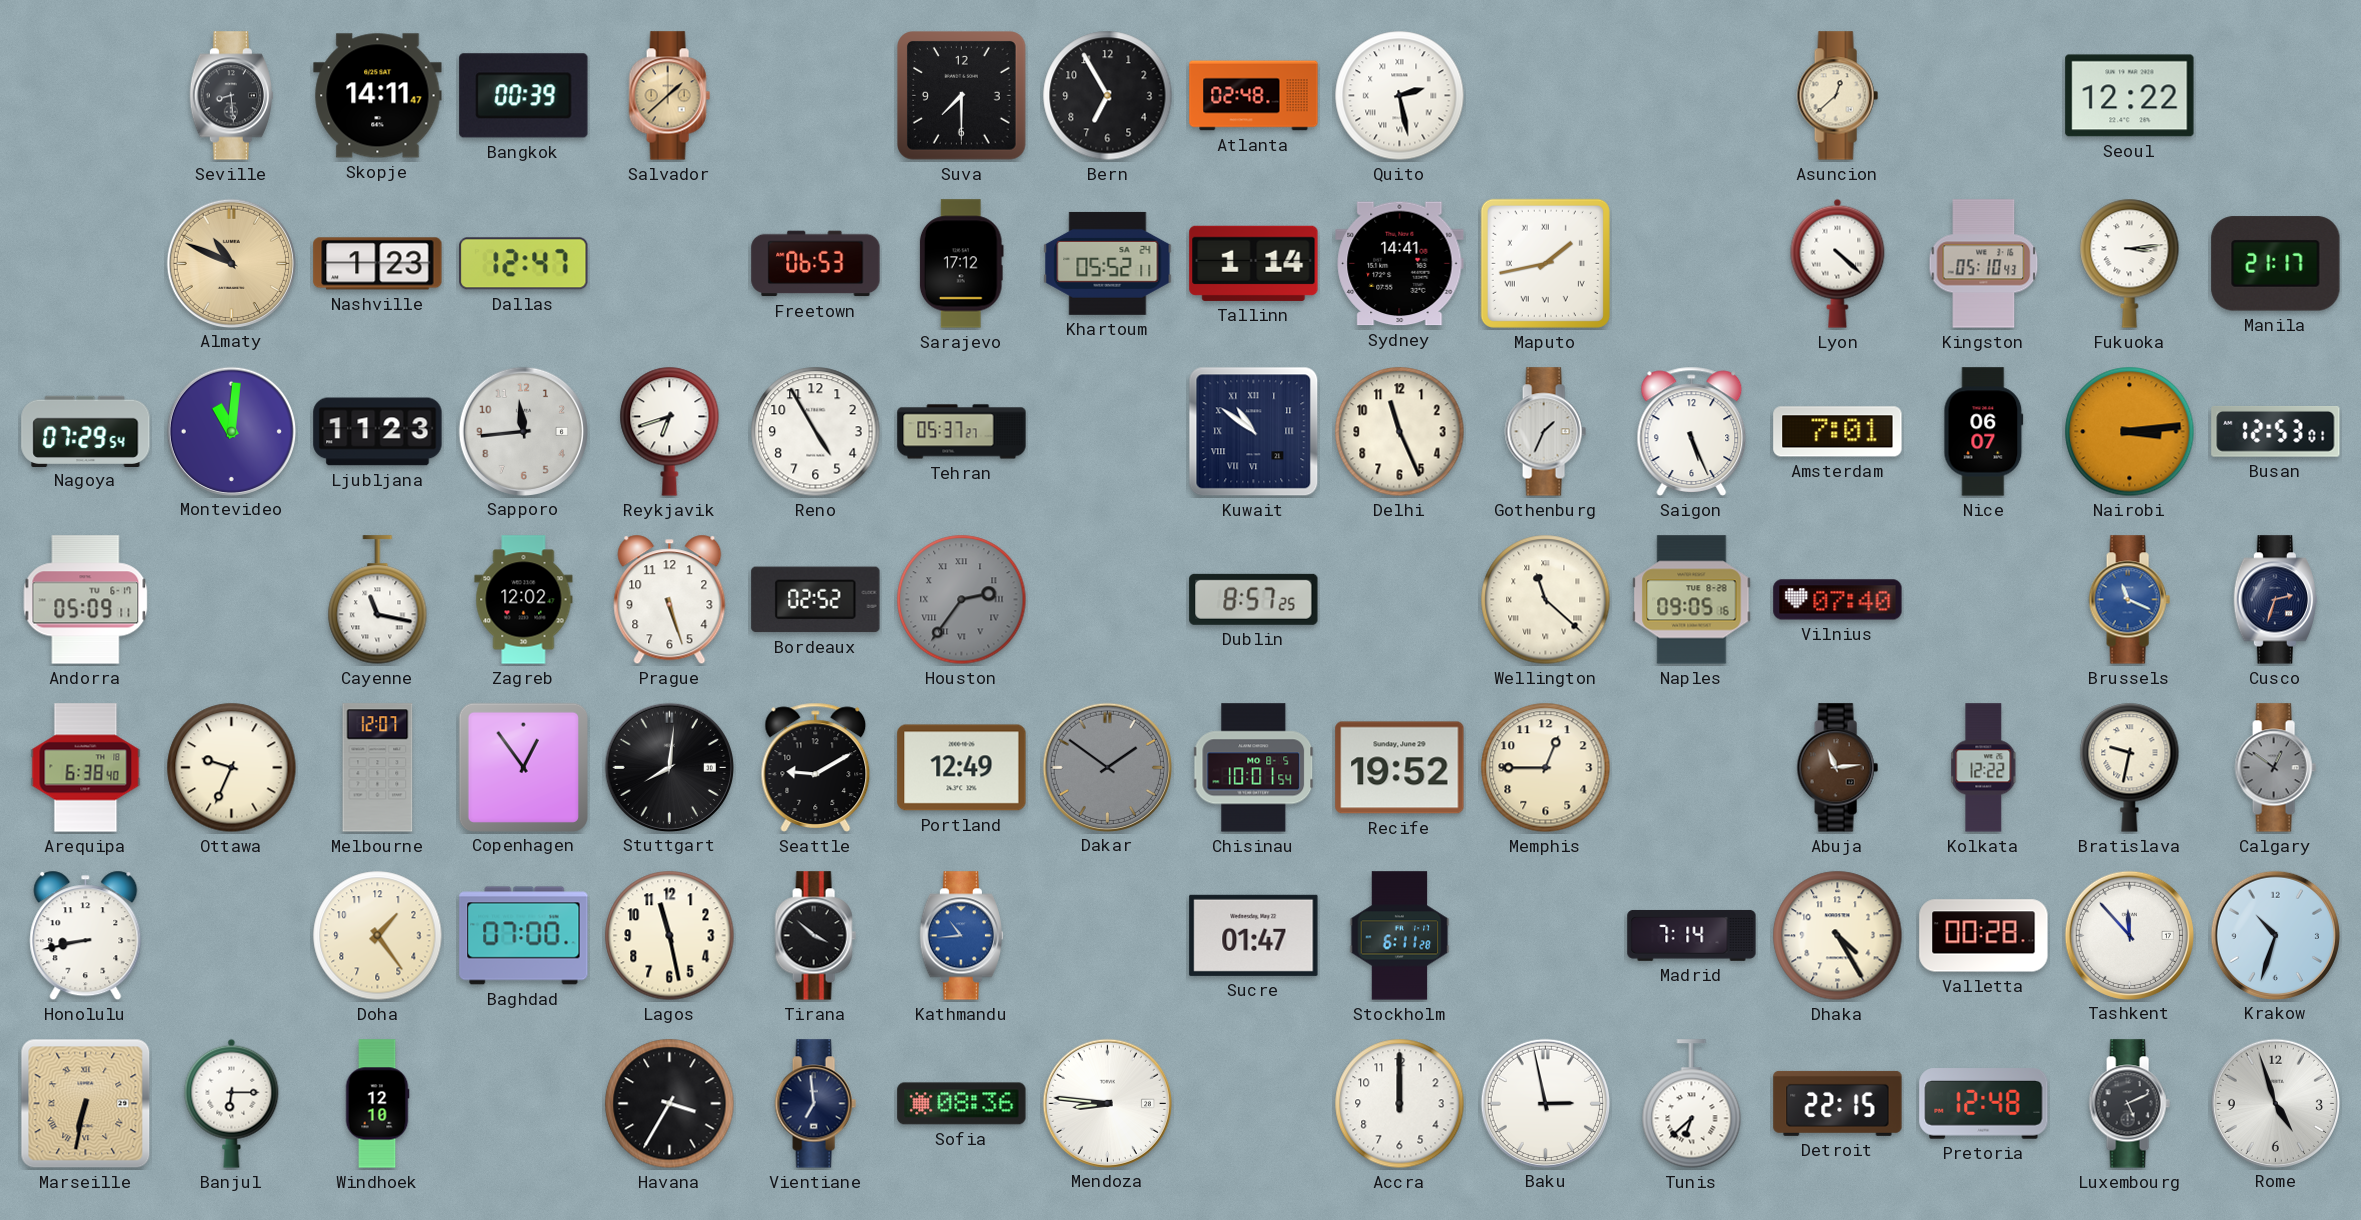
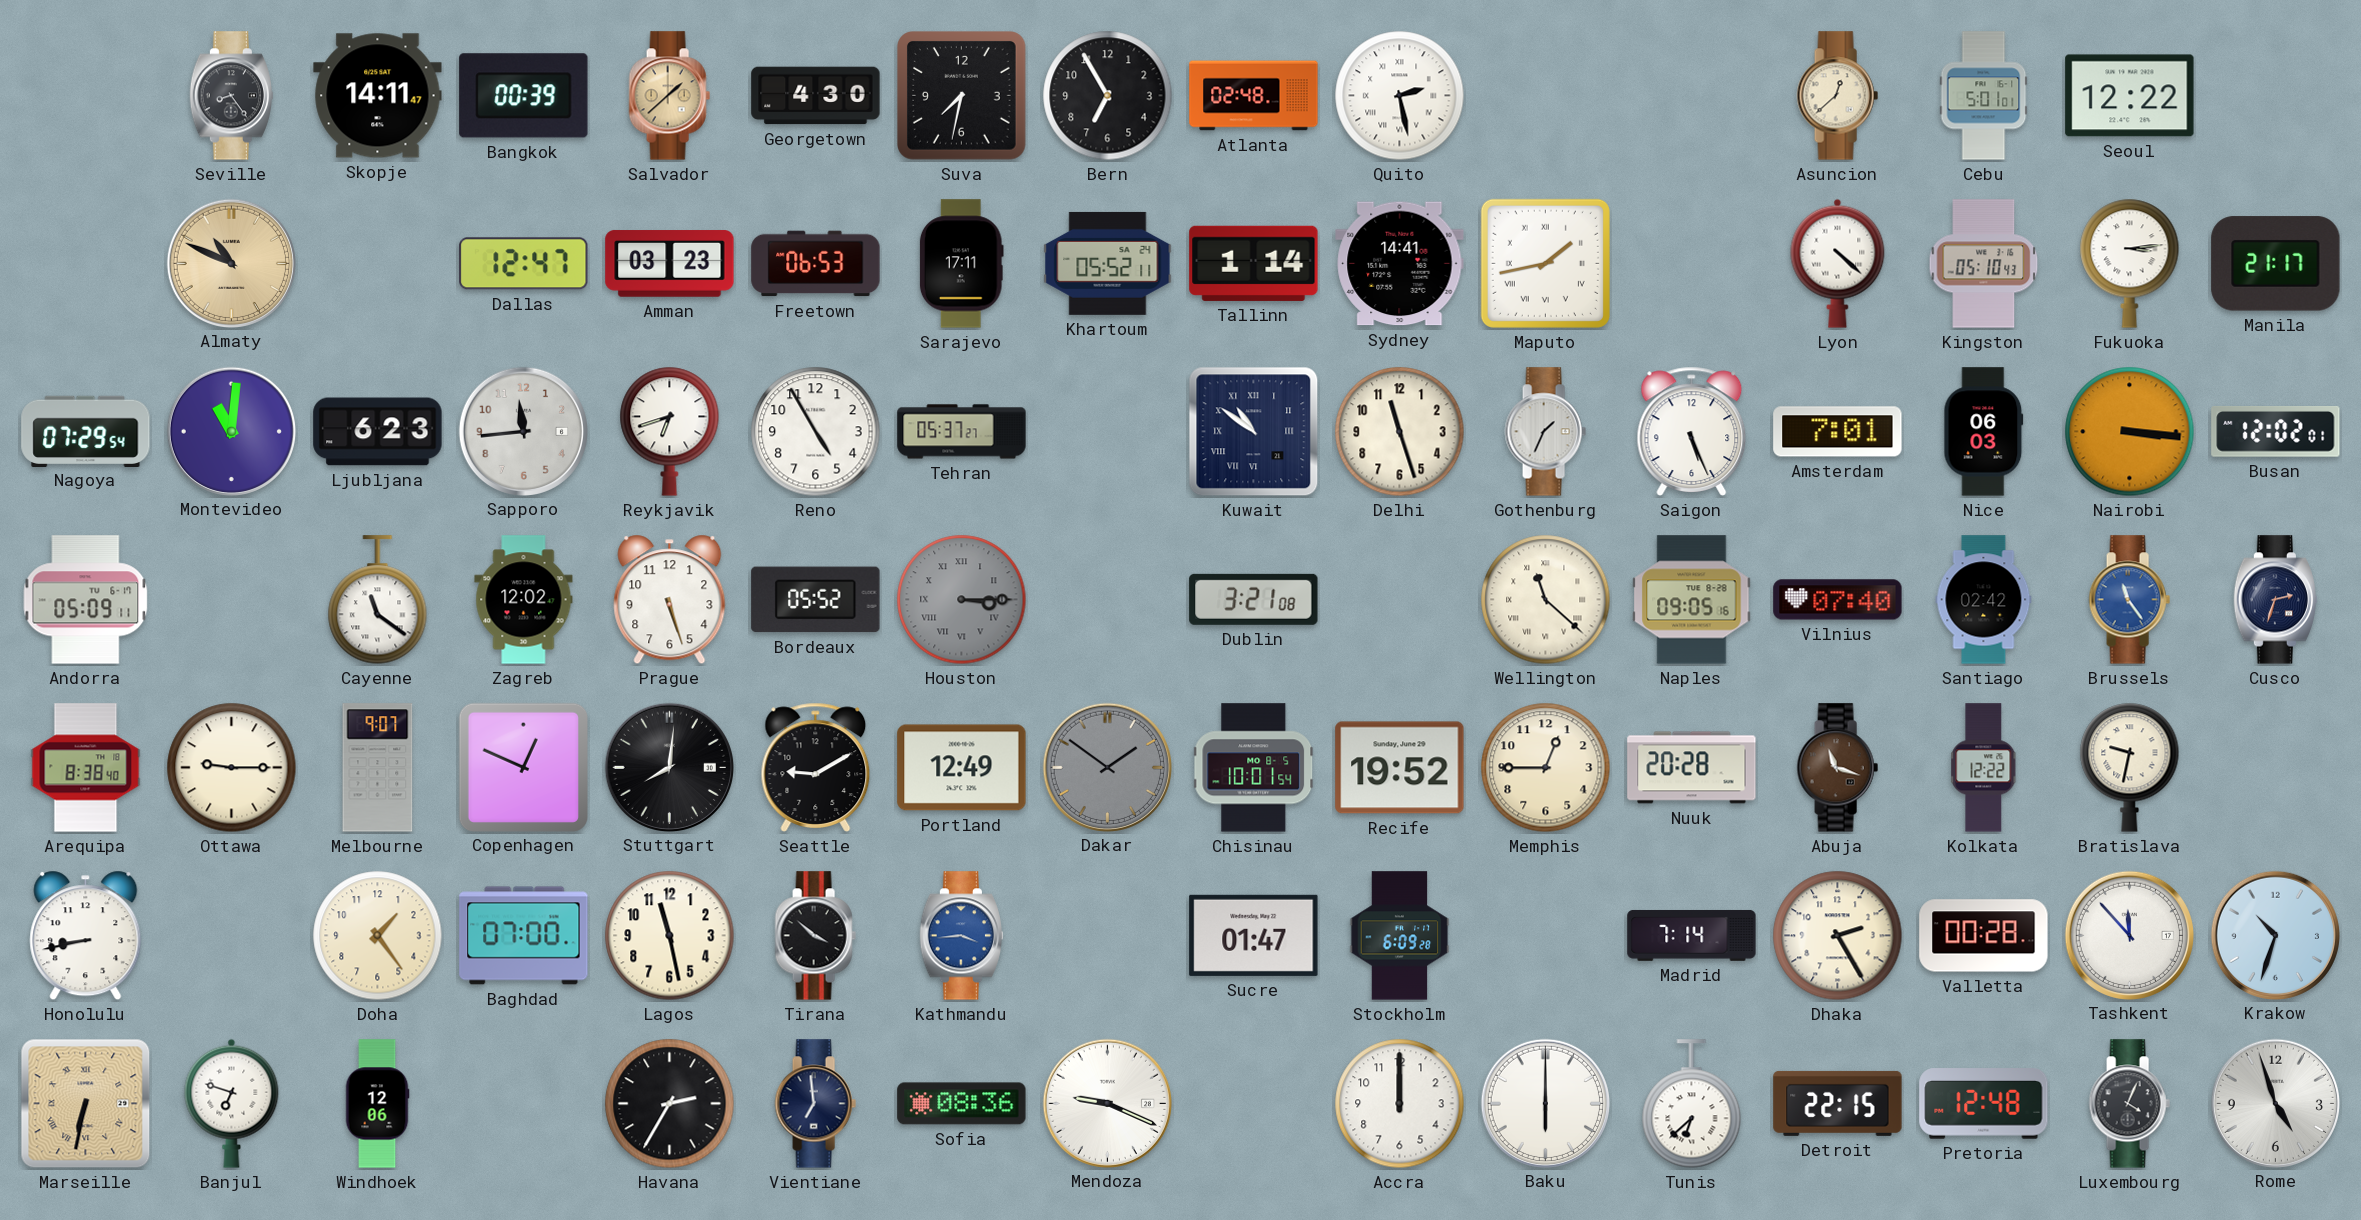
Seville: 8:29 -> 8:24
Georgetown: none -> 4:30
Suva: 7:30 -> 7:32
Cebu: none -> 5:01
Nashville: 1:23 -> none
Amman: none -> 03:23
Sarajevo: 17:12 -> 17:11
Ljubljana: 11:23 -> 6:23
Delhi: 11:26 -> 11:27
Nice: 06:07 -> 06:03
Nairobi: 3:14 -> 3:16
Busan: 12:53 -> 12:02
Cayenne: 11:17 -> 11:21
Bordeaux: 02:52 -> 05:52
Houston: 2:36 -> 3:15
Dublin: 8:57 -> 3:21
Santiago: none -> 02:42
Brussels: 11:19 -> 11:24
Arequipa: 6:38 -> 8:38
Ottawa: 9:34 -> 9:15
Melbourne: 12:07 -> 9:07
Copenhagen: 12:54 -> 12:49
Nuuk: none -> 20:28
Abuja: 11:14 -> 11:18
Calgary: 12:51 -> none
Kathmandu: 10:44 -> 3:44
Stockholm: 6:11 -> 6:09
Dhaka: 4:25 -> 2:25
Banjul: 6:15 -> 6:48
Windhoek: 12:10 -> 12:06
Havana: 3:35 -> 2:35
Mendoza: 8:46 -> 9:19
Baku: 2:58 -> 6:00
Luxembourg: 5:11 -> 4:04
